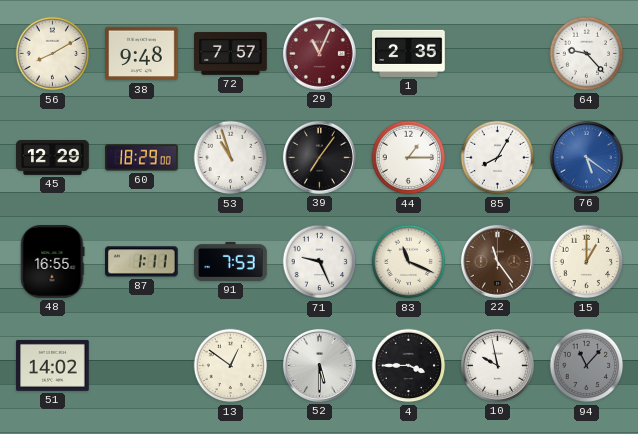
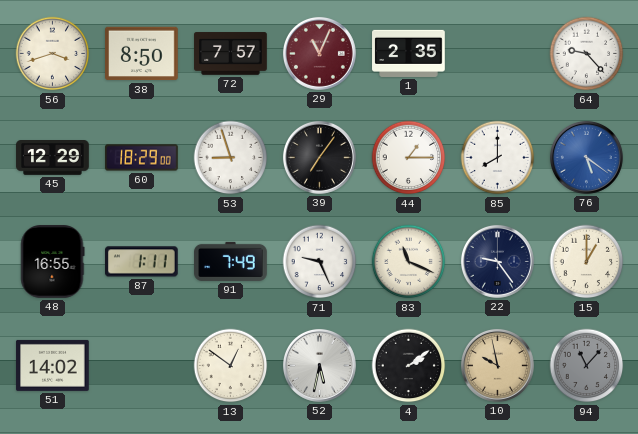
56: 8:10 -> 3:42
38: 9:48 -> 8:50
53: 10:57 -> 8:57
85: 8:05 -> 8:00
91: 7:53 -> 7:49
22: 11:24 -> 9:24
22 dial: brown -> navy
52: 5:30 -> 5:32
4: 3:45 -> 2:09
10 dial: white -> champagne
